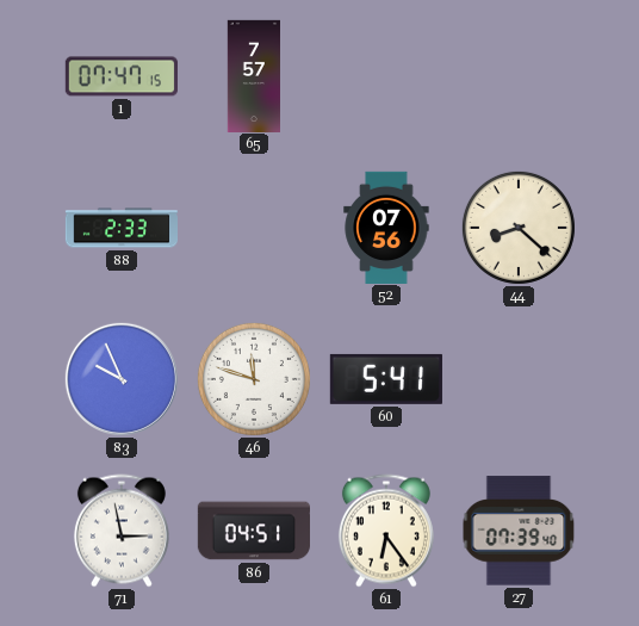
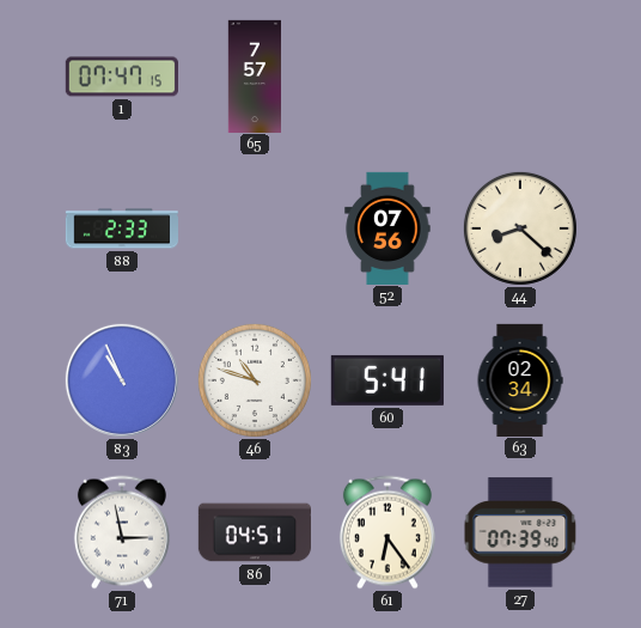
83: 9:56 -> 10:56
46: 11:48 -> 10:48
63: none -> 02:34
